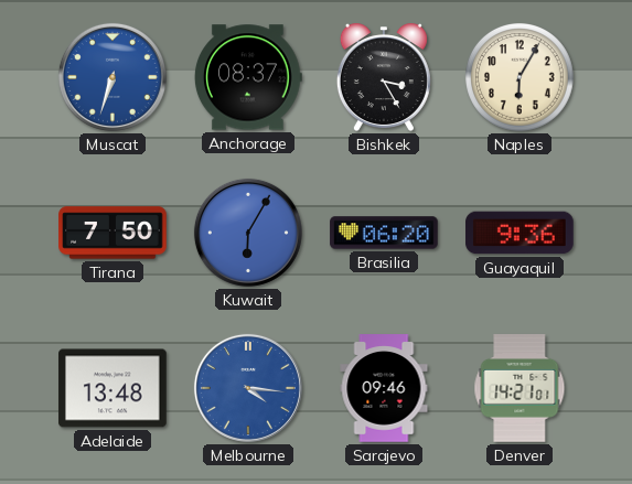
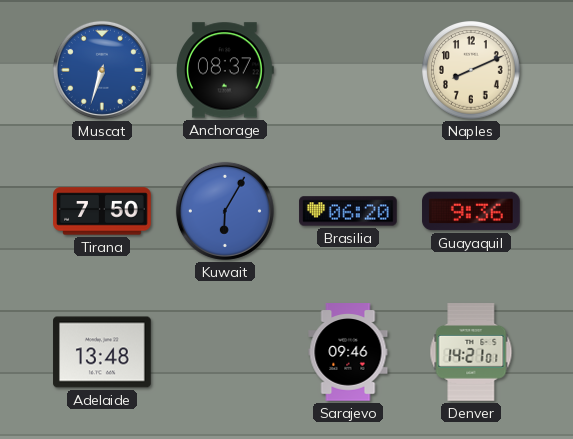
Bishkek: 3:25 -> none
Naples: 6:05 -> 8:11
Melbourne: 4:16 -> none
